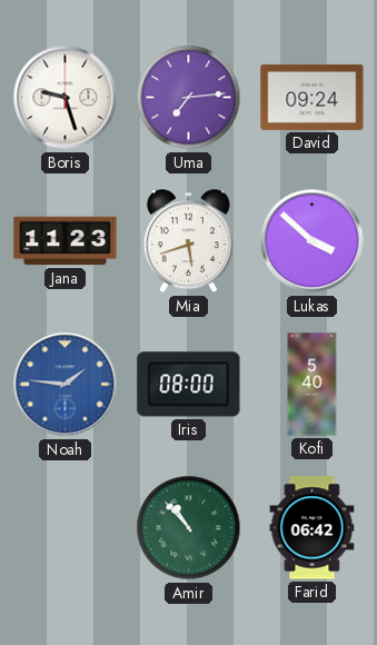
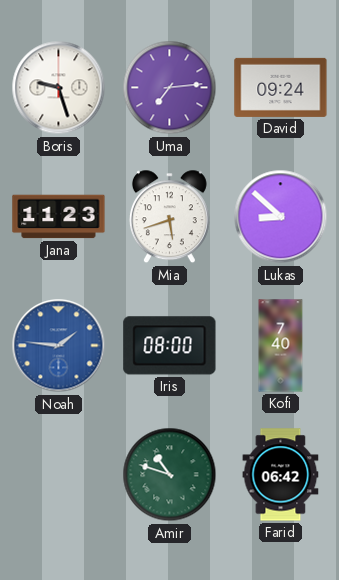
Lukas: 3:52 -> 8:52
Kofi: 5:40 -> 7:40
Amir: 10:53 -> 10:48
